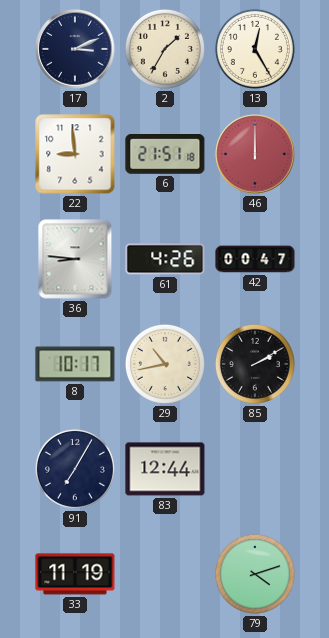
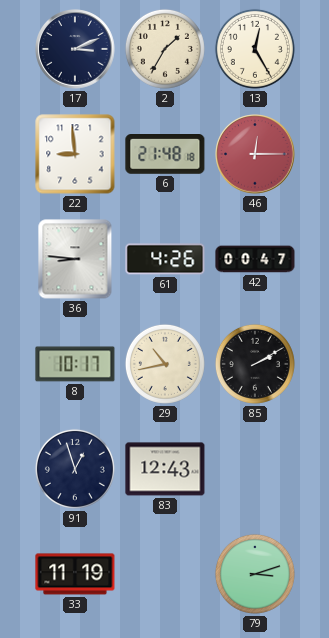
6: 21:51 -> 21:48
46: 12:00 -> 12:15
91: 7:05 -> 12:57
83: 12:44 -> 12:43
79: 4:12 -> 3:12
